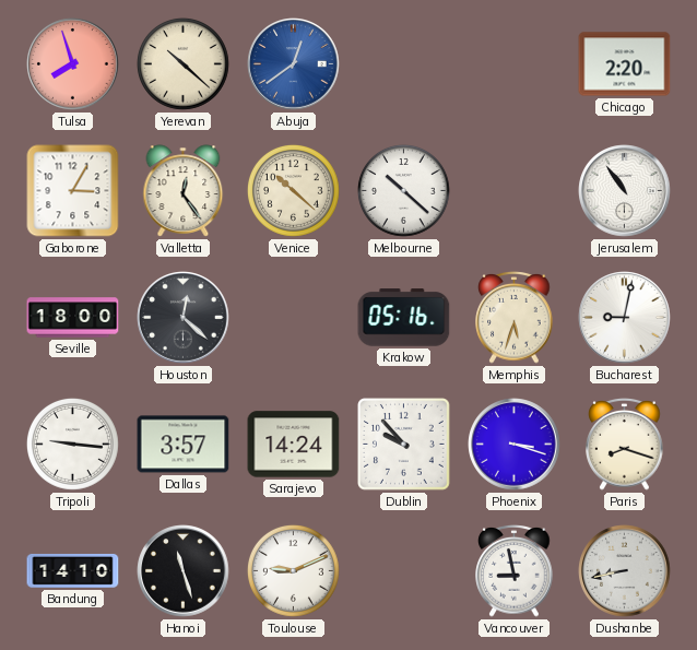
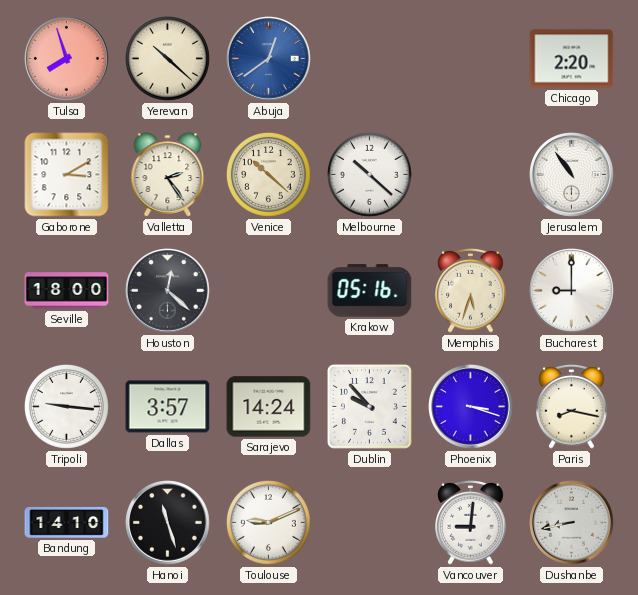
Gaborone: 3:05 -> 3:10
Valletta: 12:24 -> 2:24
Bucharest: 9:02 -> 9:00
Paris: 8:18 -> 8:17
Vancouver: 8:58 -> 9:01
